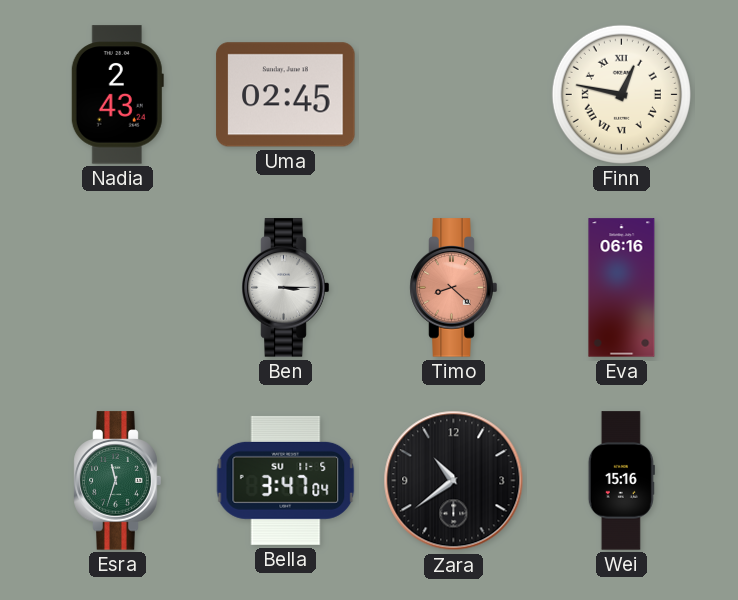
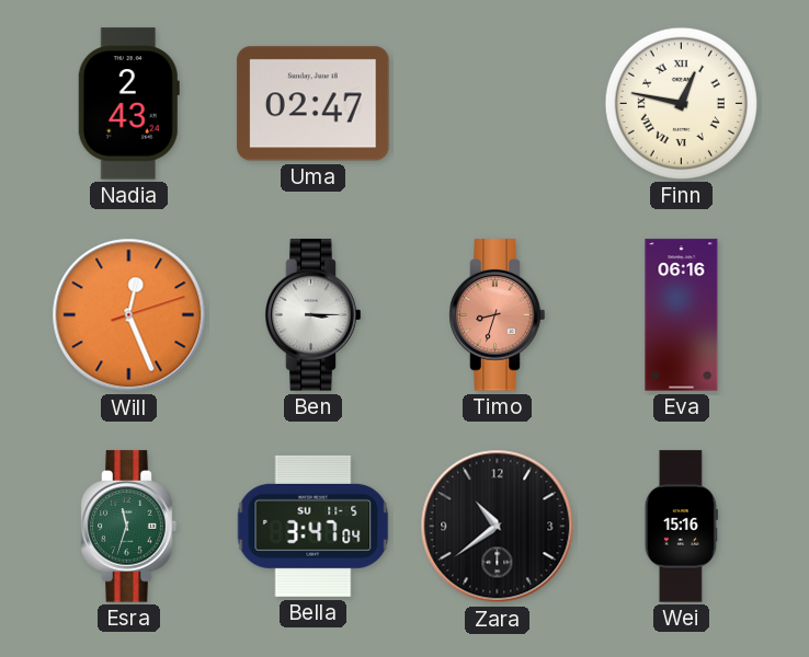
Uma: 02:45 -> 02:47
Will: none -> 12:26
Timo: 8:22 -> 8:33
